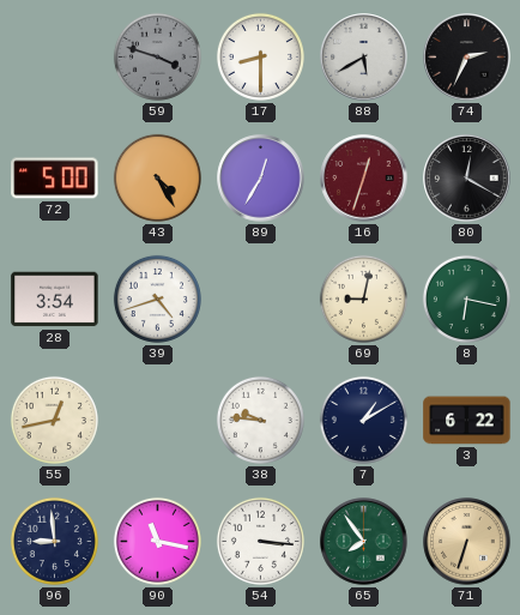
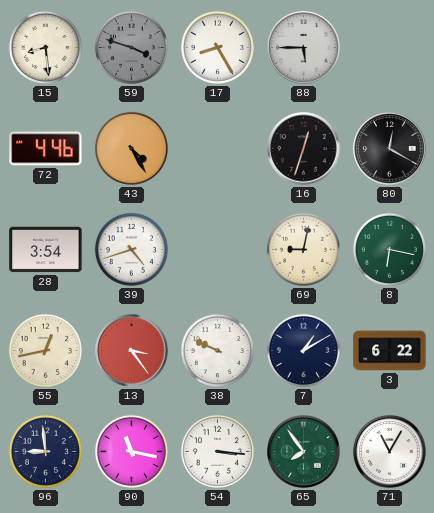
15: none -> 8:29
17: 8:30 -> 8:25
88: 5:40 -> 5:45
74: 2:34 -> none
72: 5:00 -> 4:46
89: 12:35 -> none
16 dial: burgundy -> black
13: none -> 3:24
38: 9:46 -> 9:49
71: 6:33 -> 11:05
71 dial: champagne -> white
